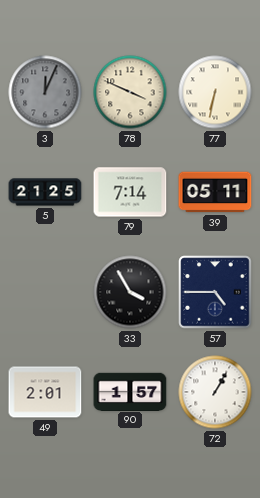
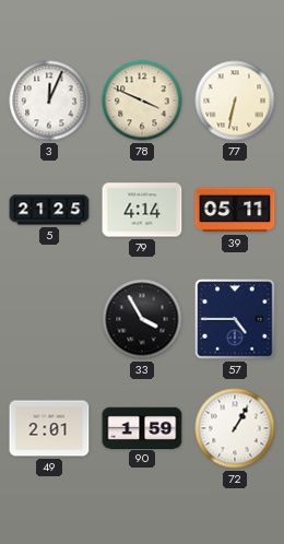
3 dial: grey -> white
79: 7:14 -> 4:14
90: 1:57 -> 1:59
